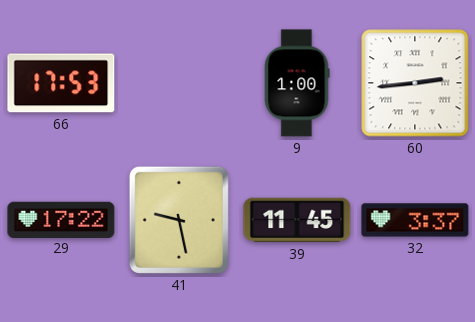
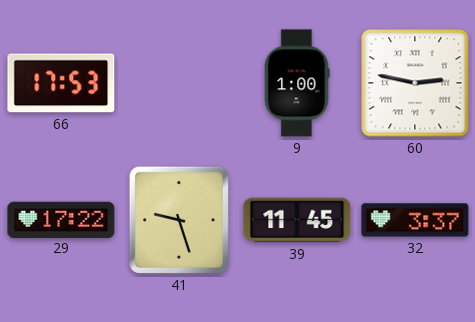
60: 2:44 -> 2:47
41: 9:28 -> 9:27
